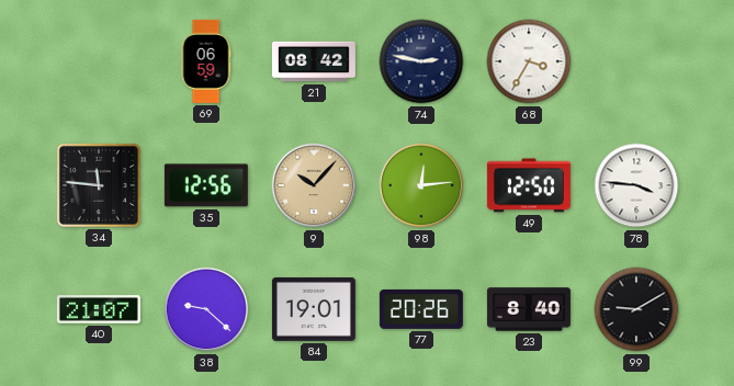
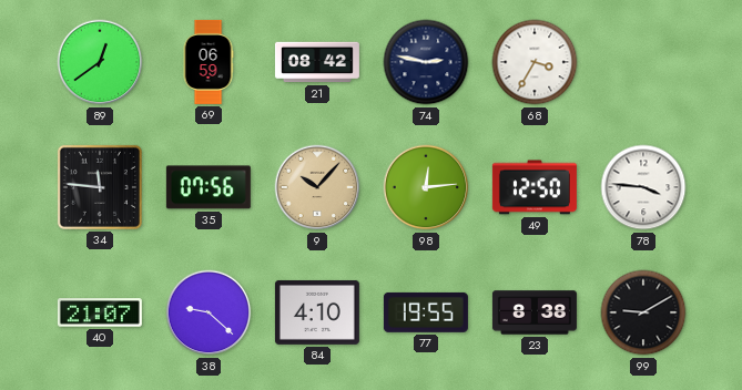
89: none -> 12:39
35: 12:56 -> 07:56
84: 19:01 -> 4:10
77: 20:26 -> 19:55
23: 8:40 -> 8:38
